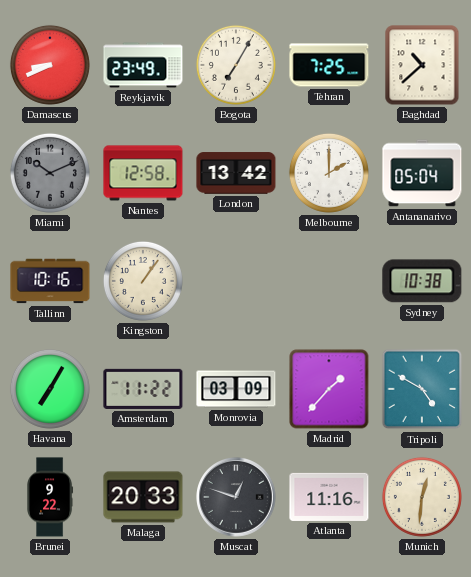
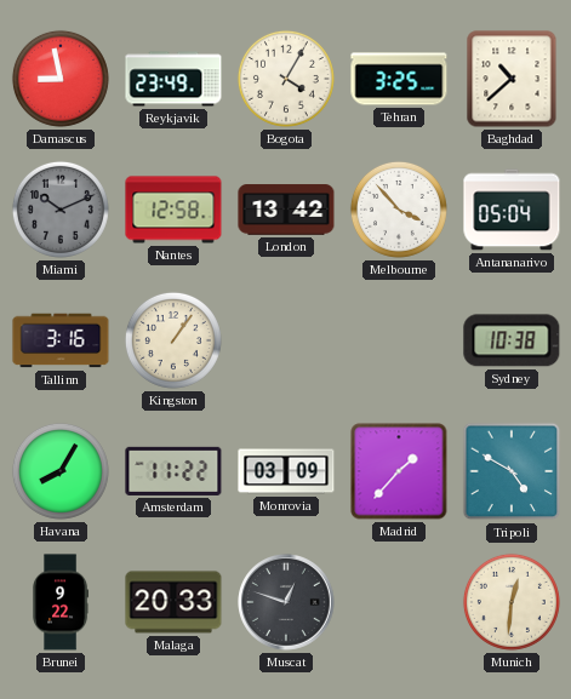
Damascus: 8:41 -> 8:58
Bogota: 7:05 -> 4:05
Tehran: 7:25 -> 3:25
Melbourne: 2:00 -> 3:53
Tallinn: 10:16 -> 3:16
Havana: 7:05 -> 8:05
Atlanta: 11:16 -> none
